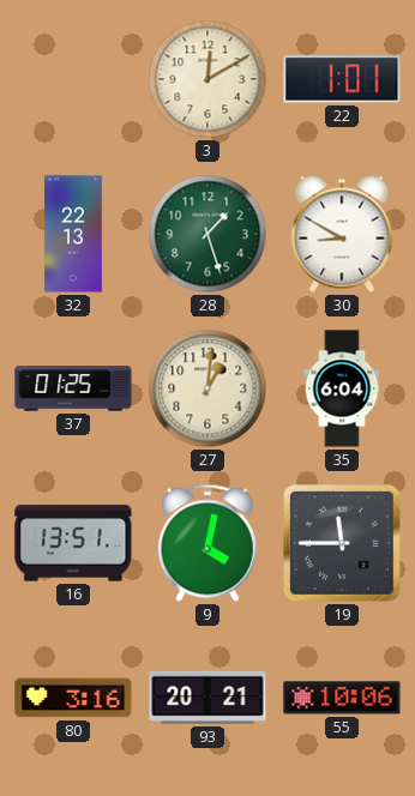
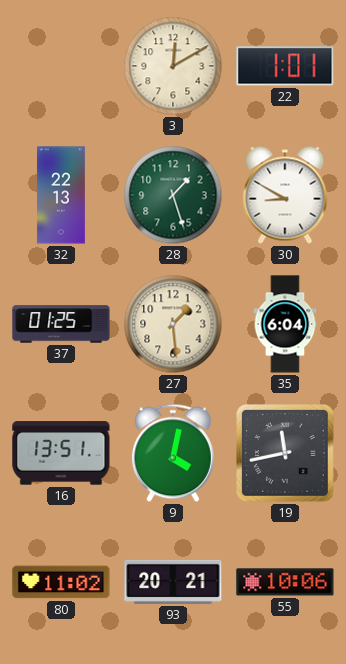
27: 1:01 -> 1:29
19: 11:45 -> 11:43
80: 3:16 -> 11:02
